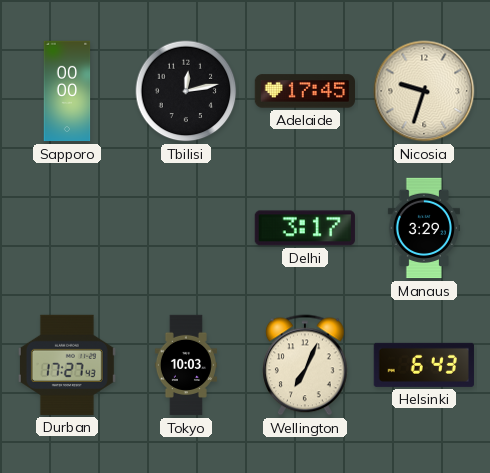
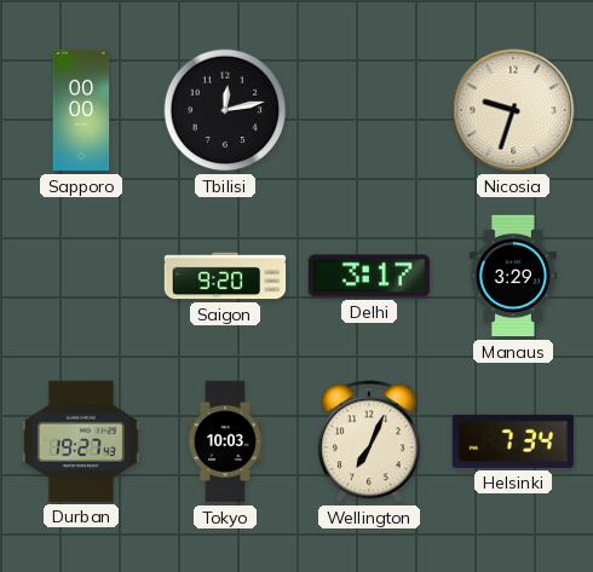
Adelaide: 17:45 -> none
Saigon: none -> 9:20
Durban: 17:27 -> 19:27
Helsinki: 6:43 -> 7:34
